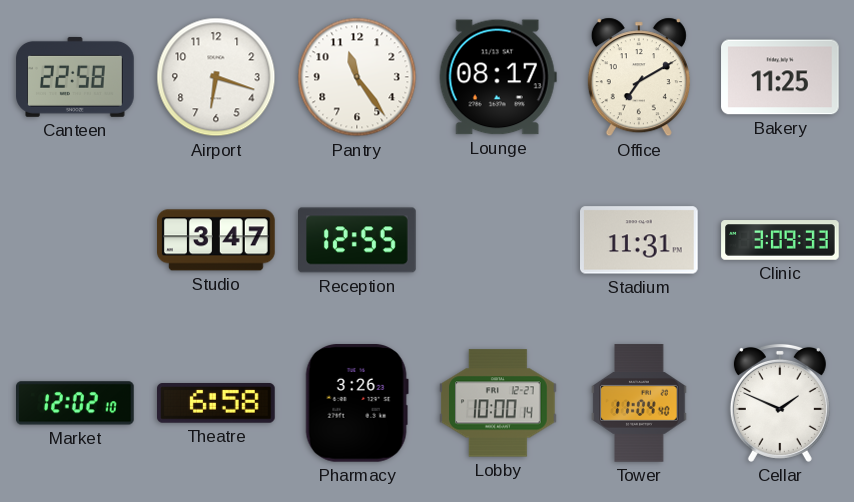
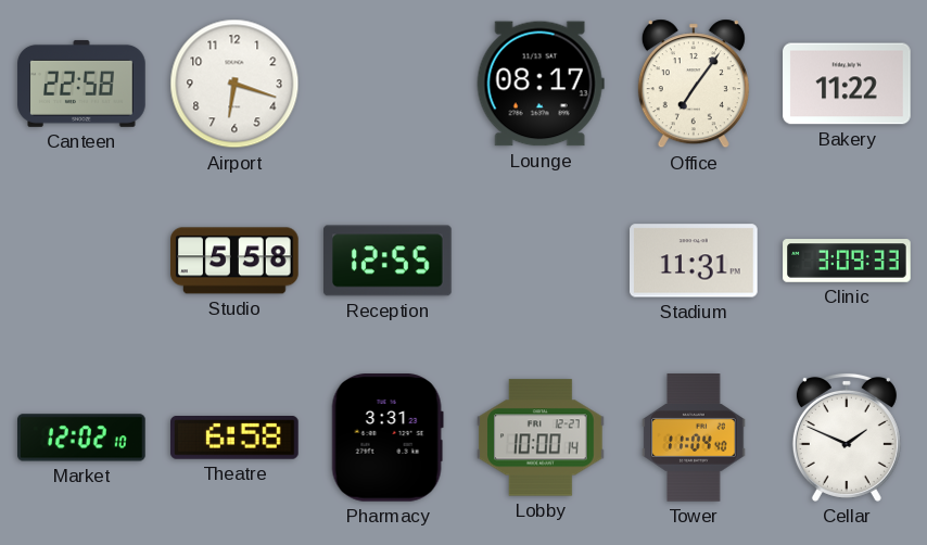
Pantry: 11:24 -> none
Office: 7:10 -> 7:06
Bakery: 11:25 -> 11:22
Studio: 3:47 -> 5:58
Pharmacy: 3:26 -> 3:31
